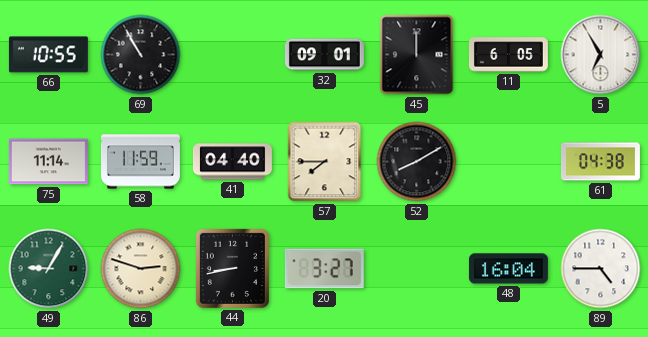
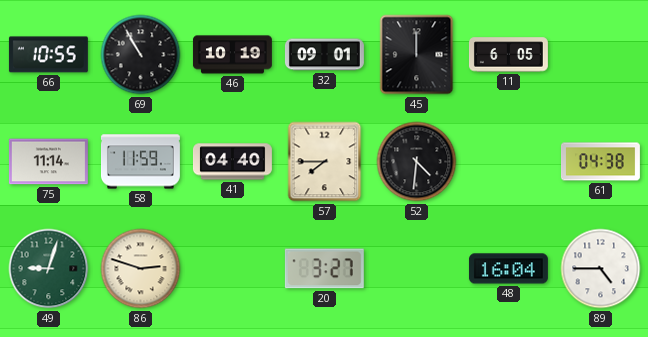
46: none -> 10:19
5: 6:55 -> none
52: 8:10 -> 4:31
49: 9:05 -> 9:03
44: 8:43 -> none
